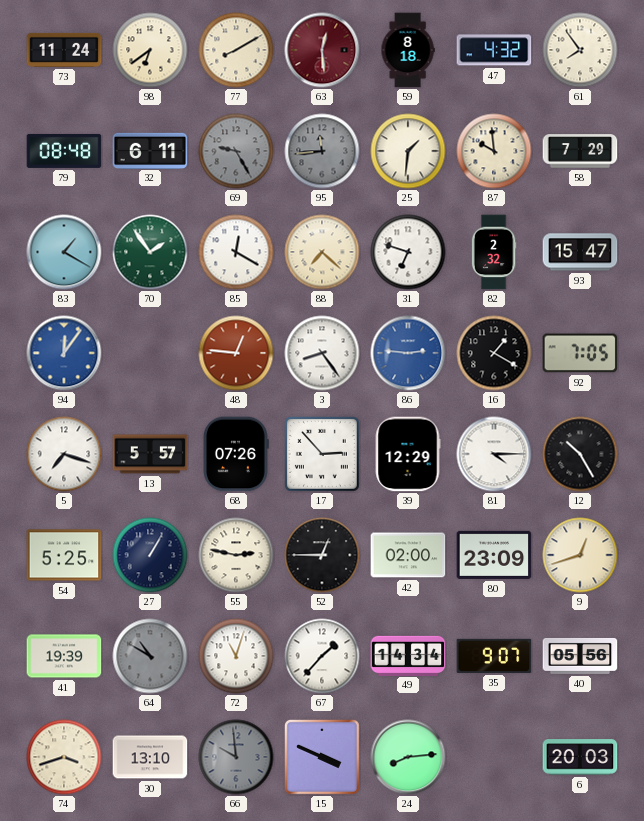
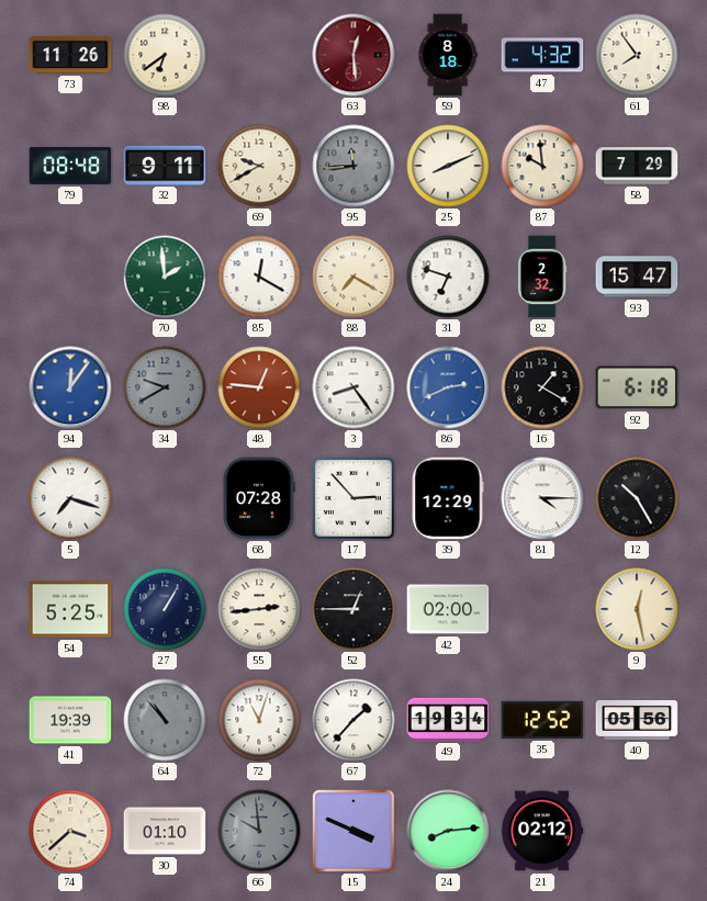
73: 11:24 -> 11:26
77: 8:10 -> none
32: 6:11 -> 9:11
69: 9:25 -> 9:40
69 dial: grey -> cream
25: 1:31 -> 8:11
83: 1:20 -> none
70: 1:54 -> 1:59
88: 7:22 -> 7:20
34: none -> 9:40
86: 2:46 -> 2:41
92: 7:05 -> 6:18
13: 5:57 -> none
68: 07:26 -> 07:28
55: 2:47 -> 2:44
80: 23:09 -> none
9: 12:42 -> 12:28
64: 10:50 -> 10:53
49: 14:34 -> 19:34
35: 9:07 -> 12:52
74: 3:42 -> 3:38
30: 13:10 -> 01:10
21: none -> 02:12
6: 20:03 -> none
